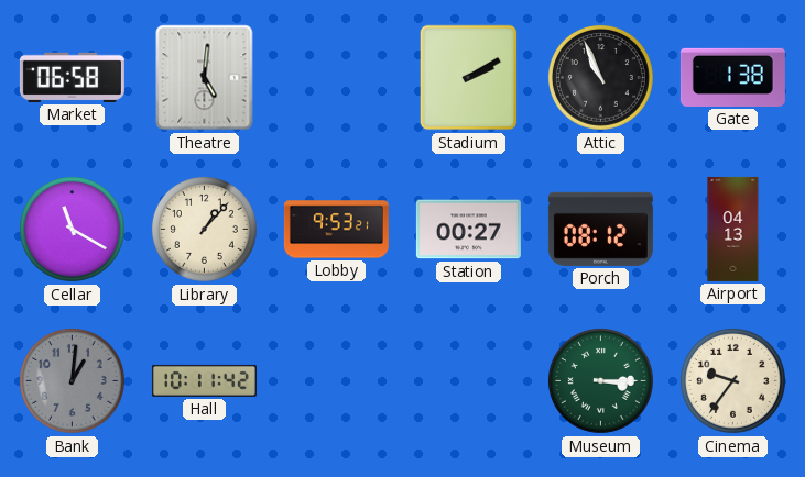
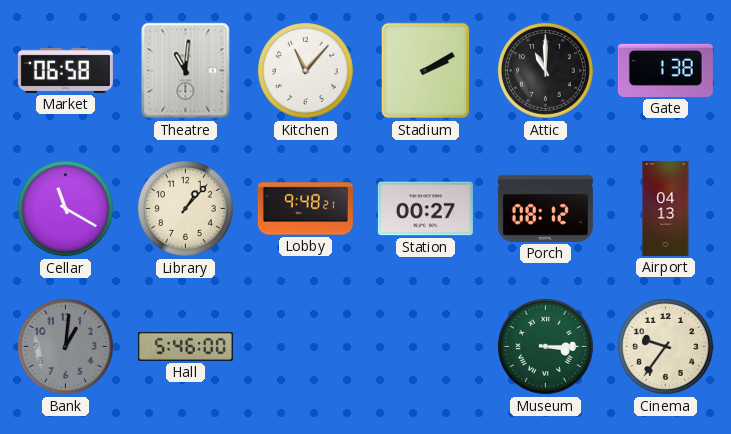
Theatre: 5:01 -> 11:01
Kitchen: none -> 11:07
Attic: 10:56 -> 11:00
Lobby: 9:53 -> 9:48
Hall: 10:11 -> 5:46
